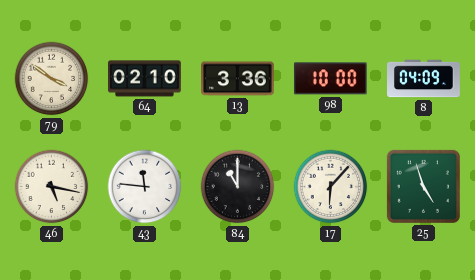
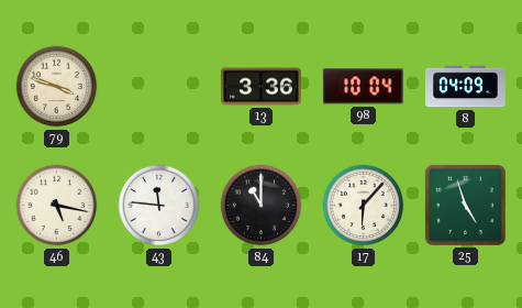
79: 3:51 -> 3:48
64: 02:10 -> none
98: 10:00 -> 10:04
